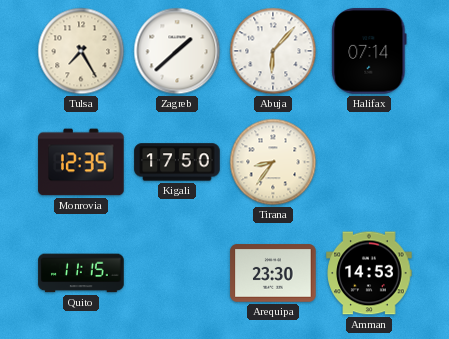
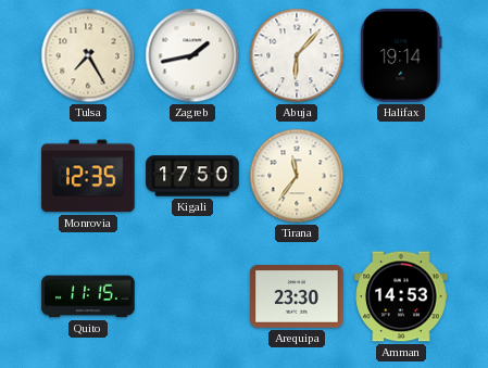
Zagreb: 1:38 -> 1:43
Halifax: 07:14 -> 19:14
Tirana: 8:36 -> 11:36
